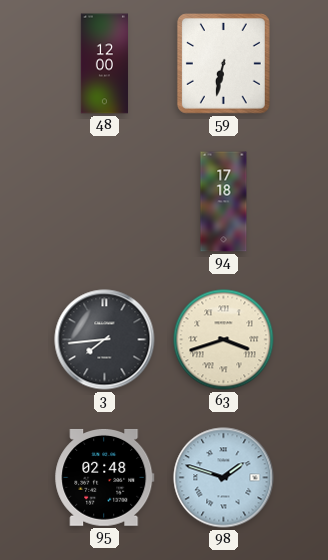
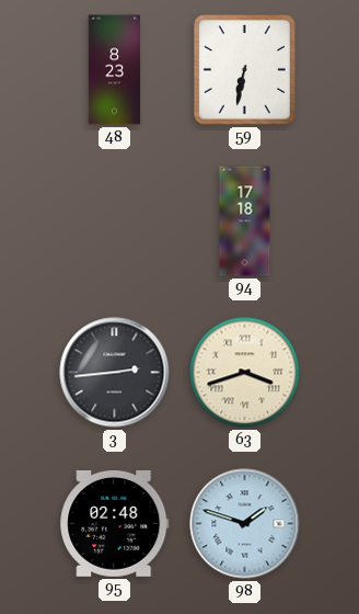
48: 12:00 -> 8:23
3: 7:44 -> 2:44
